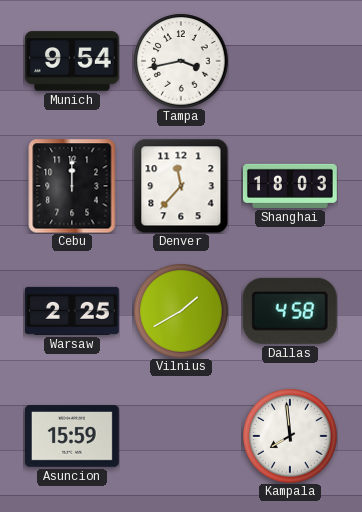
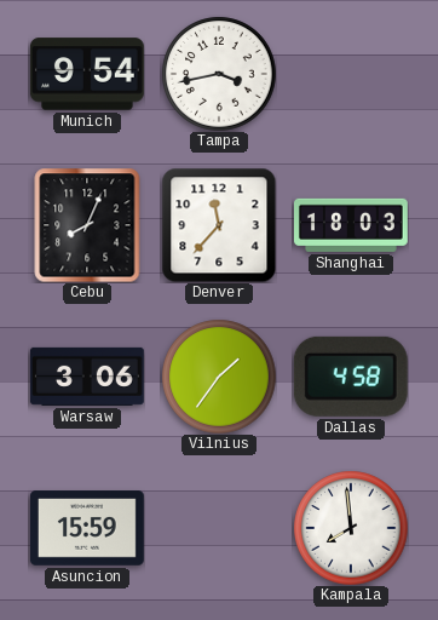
Cebu: 12:00 -> 8:04
Warsaw: 2:25 -> 3:06
Vilnius: 1:40 -> 1:36
